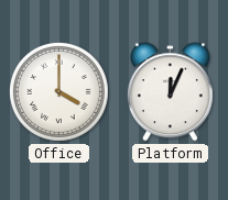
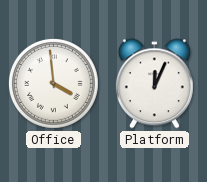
Office: 4:00 -> 3:59
